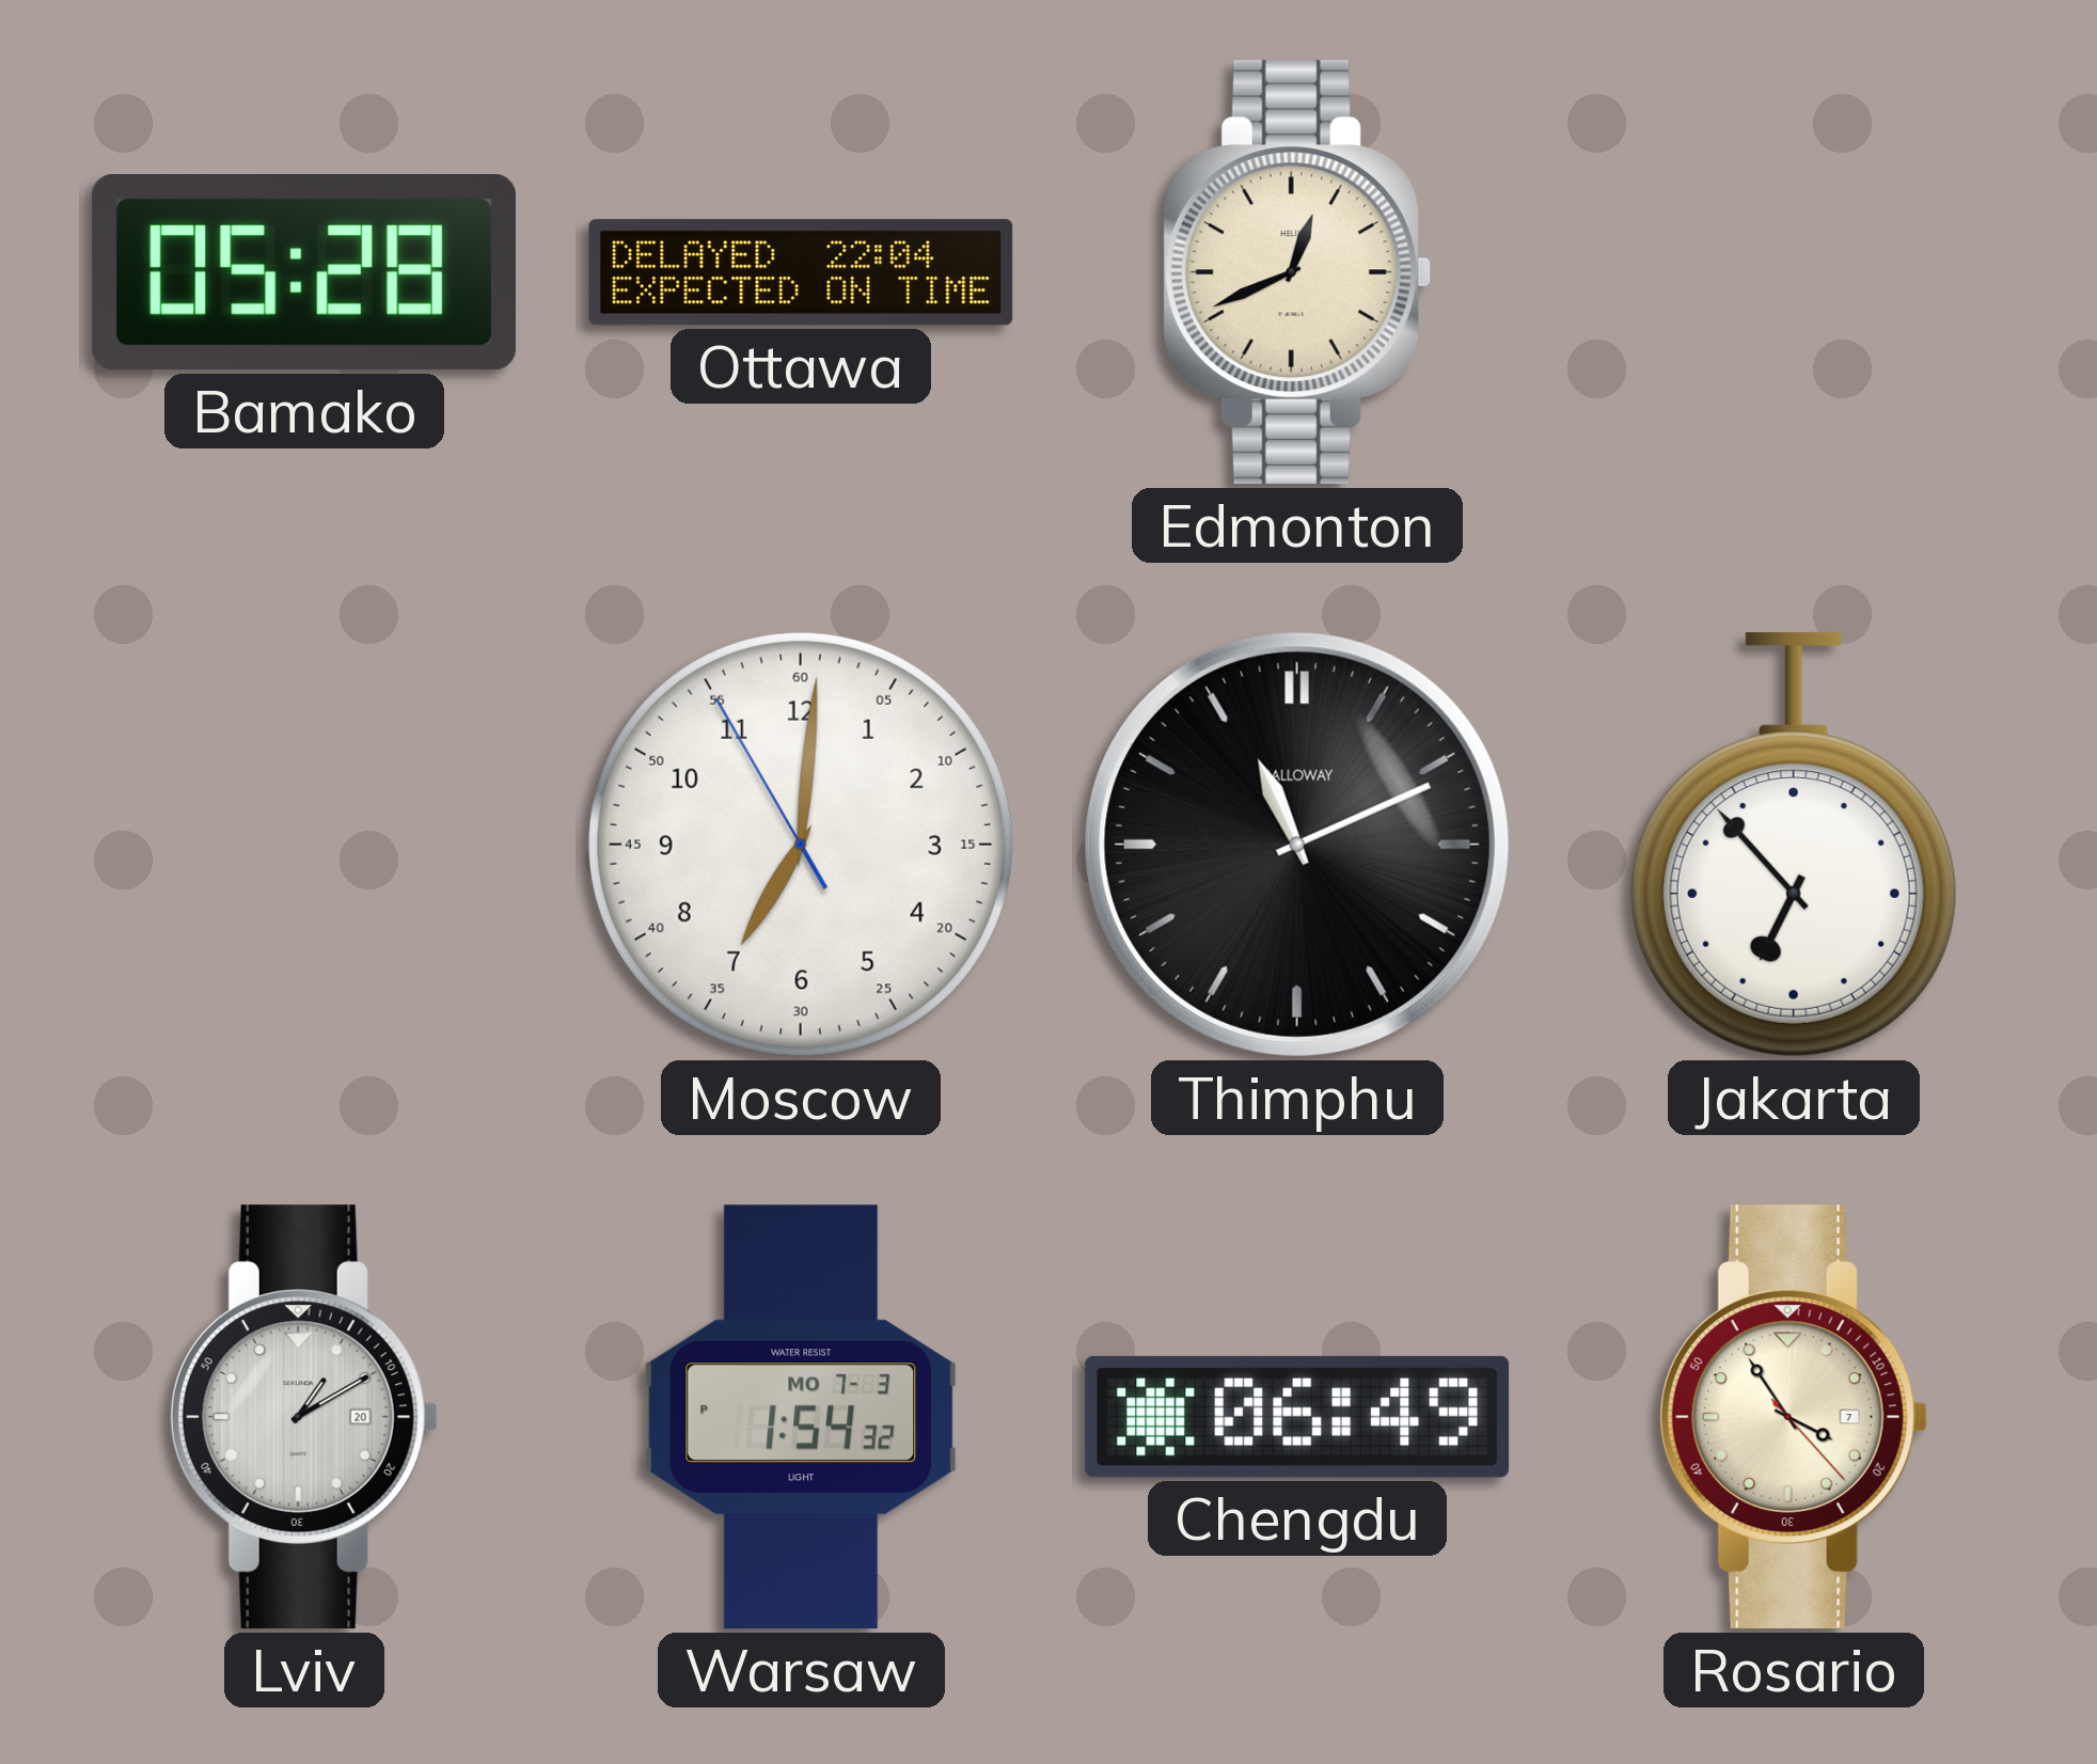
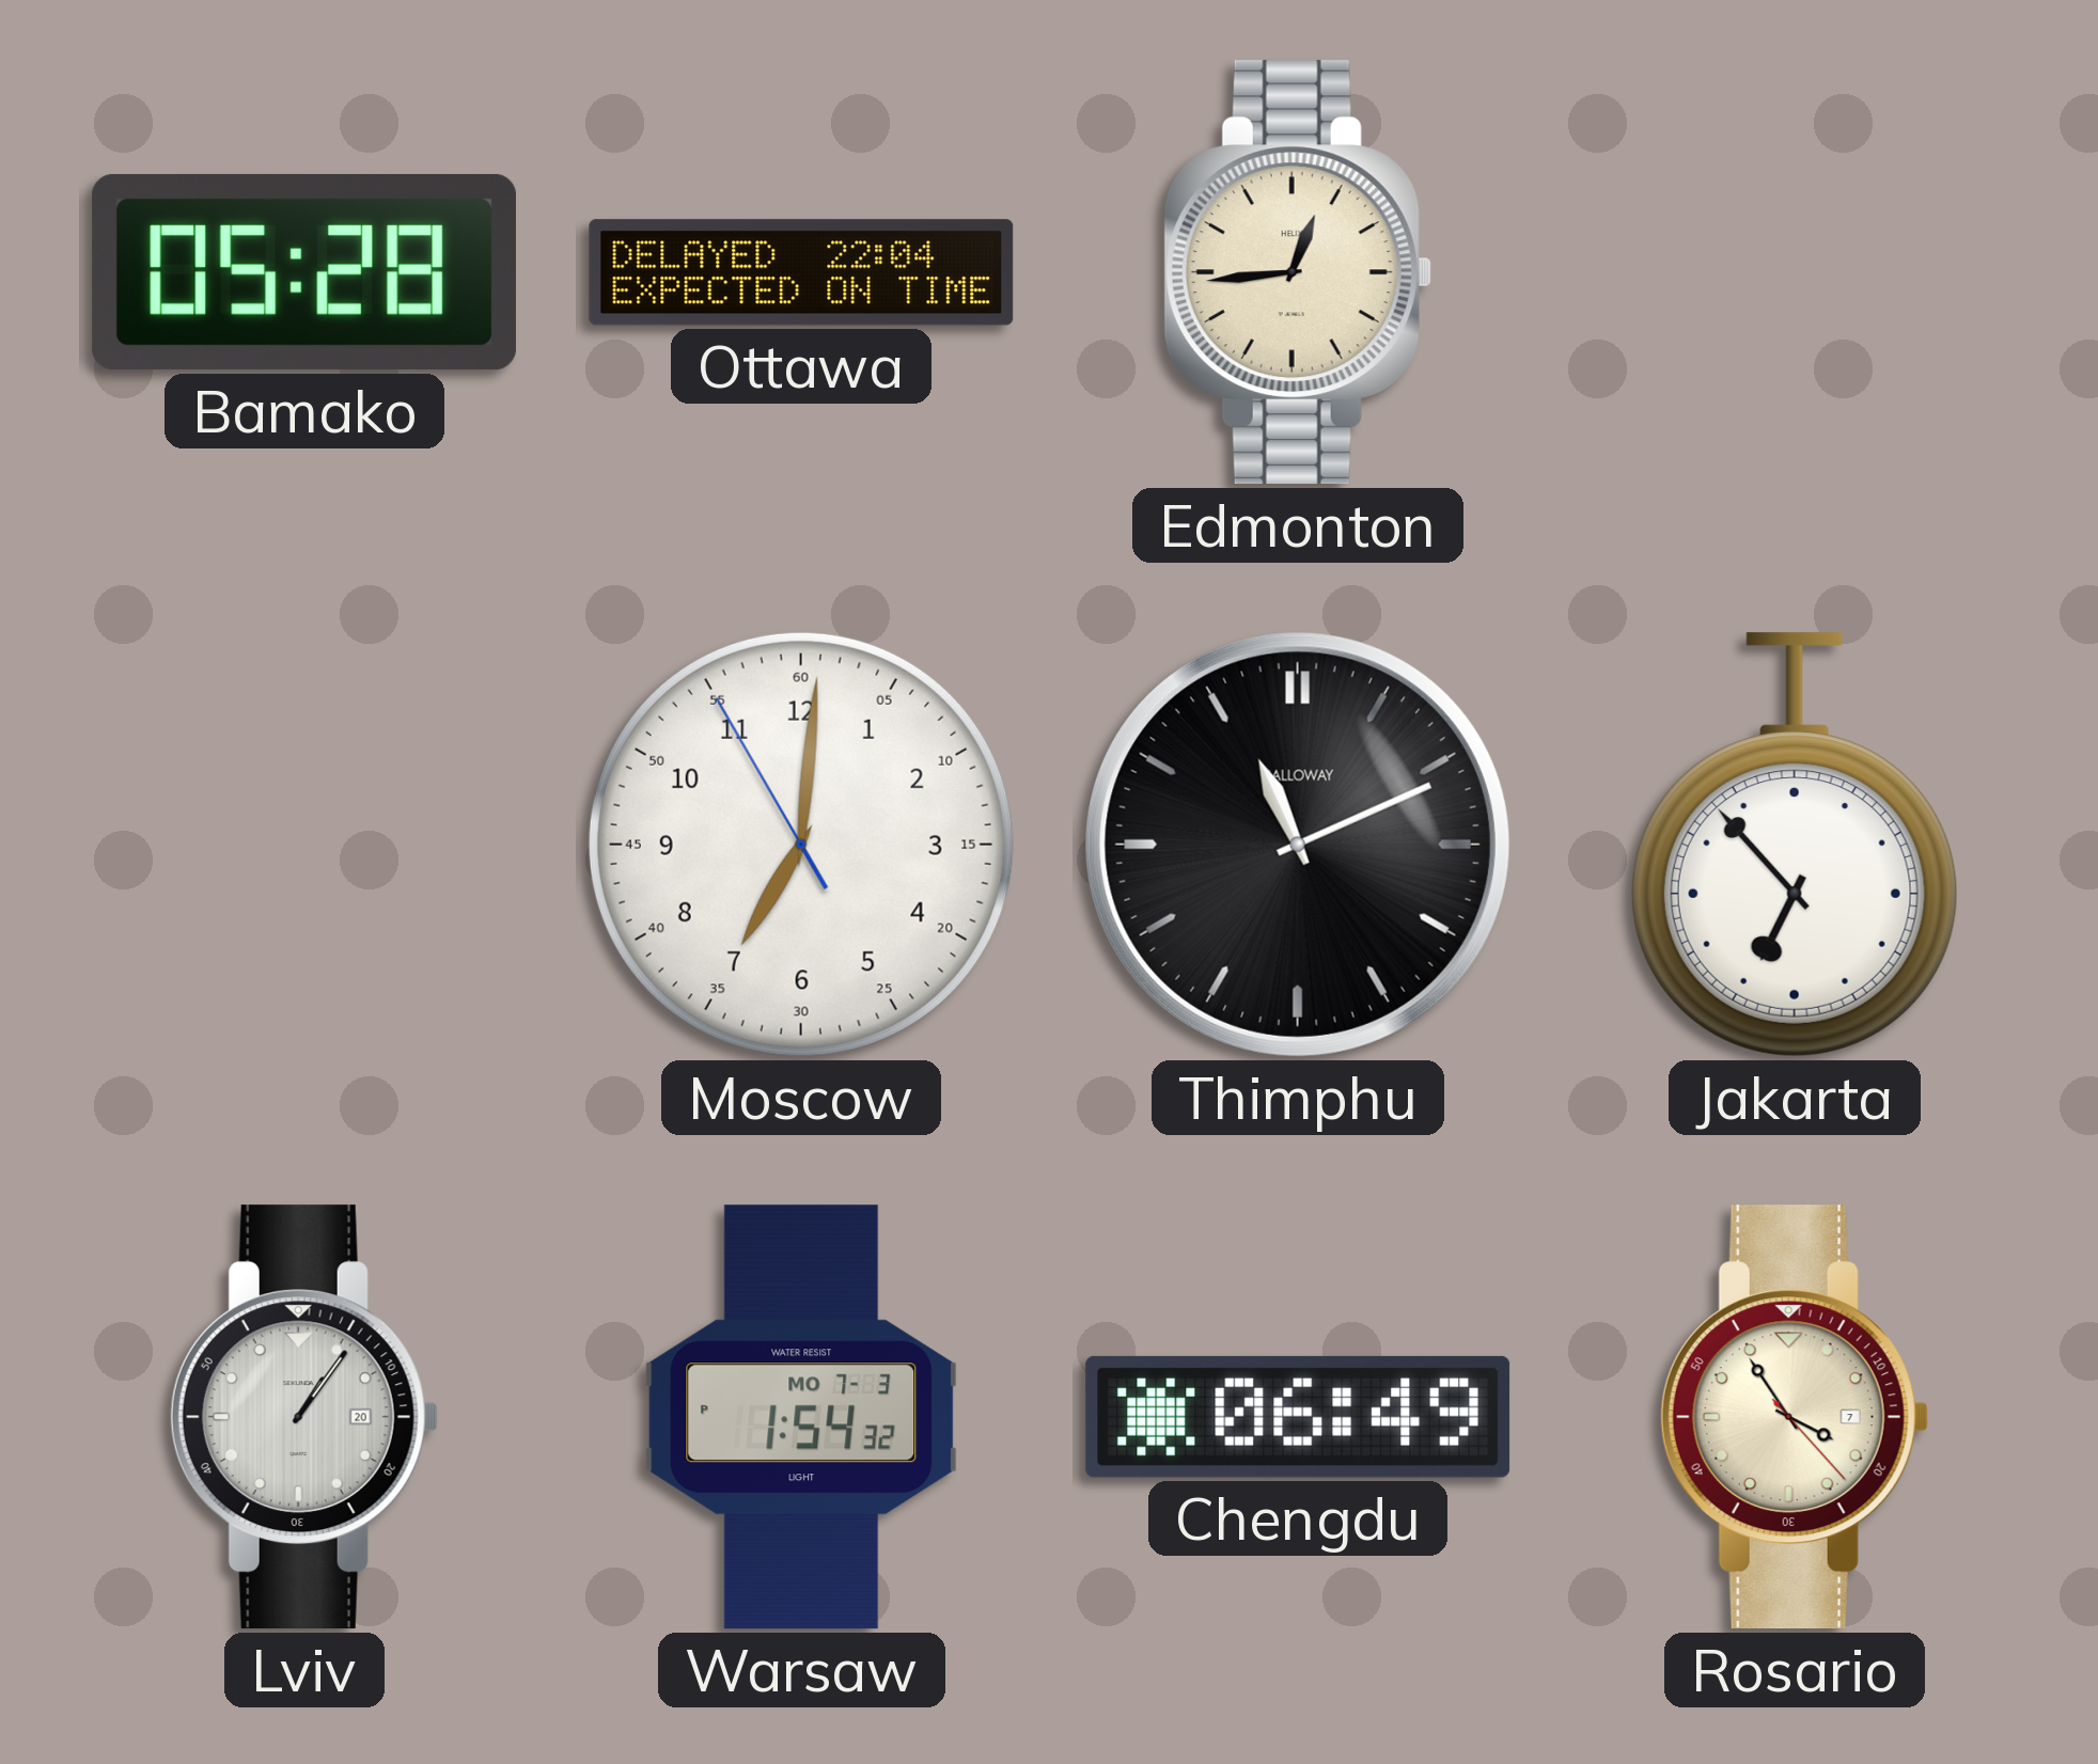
Edmonton: 12:41 -> 12:44
Lviv: 1:10 -> 1:06
